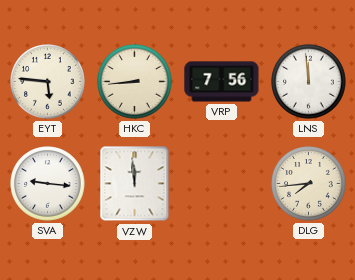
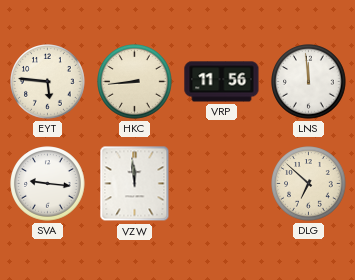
VRP: 7:56 -> 11:56
DLG: 7:44 -> 6:52
